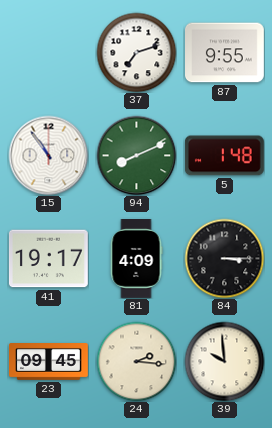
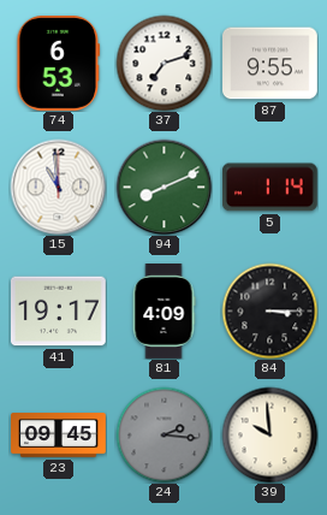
74: none -> 6:53
15: 10:54 -> 10:59
5: 1:48 -> 1:14
24 dial: cream -> grey
